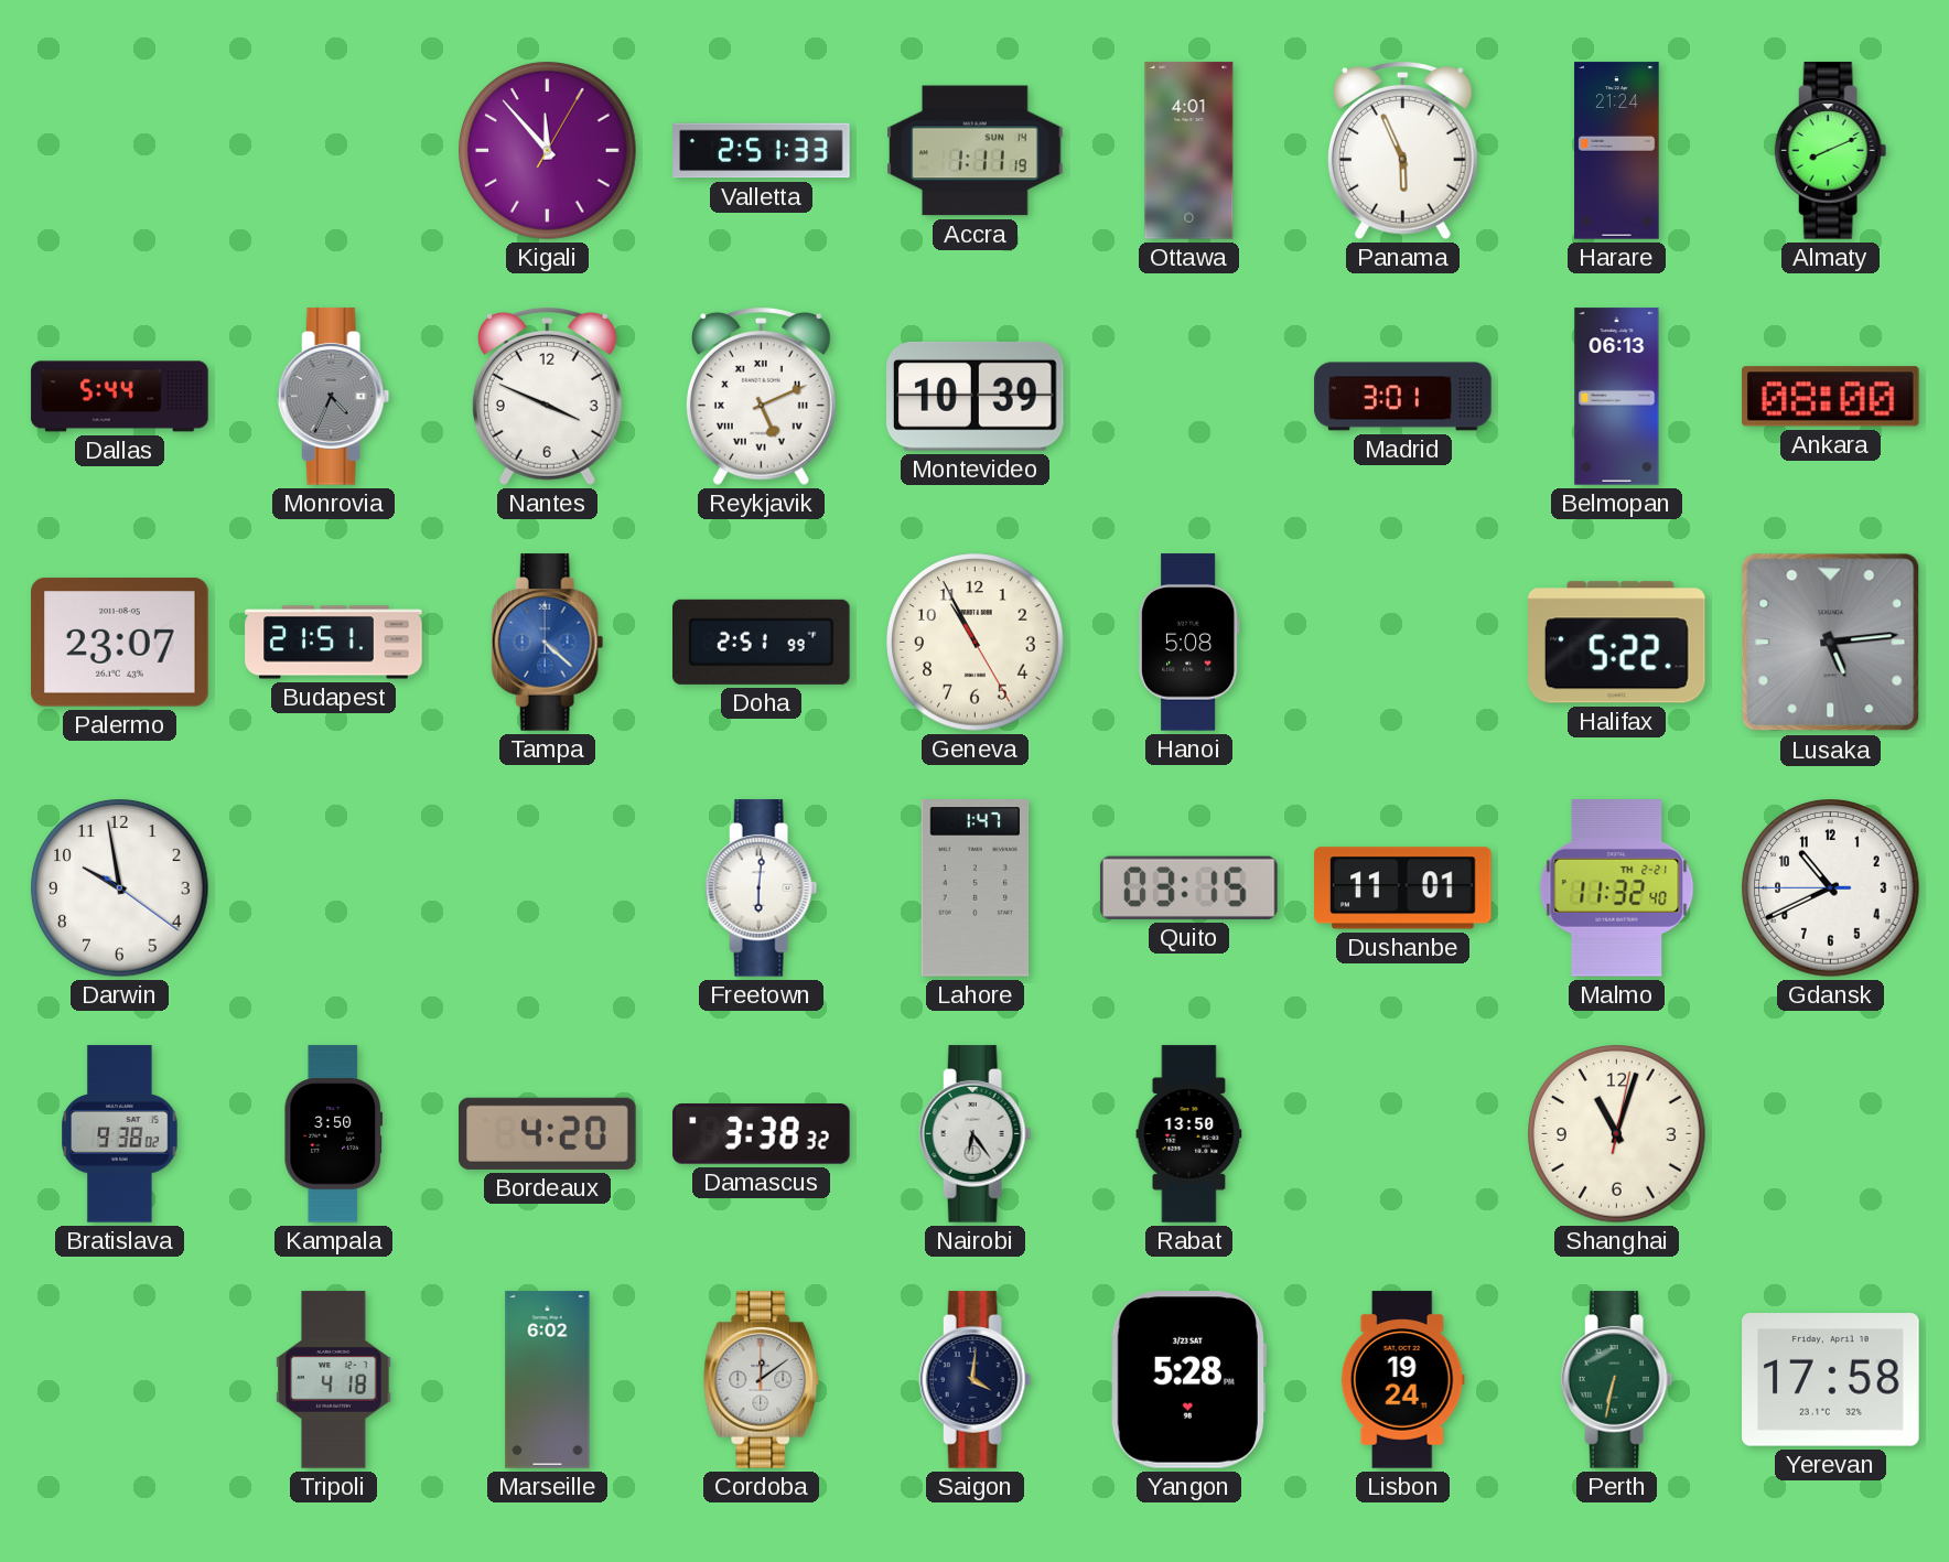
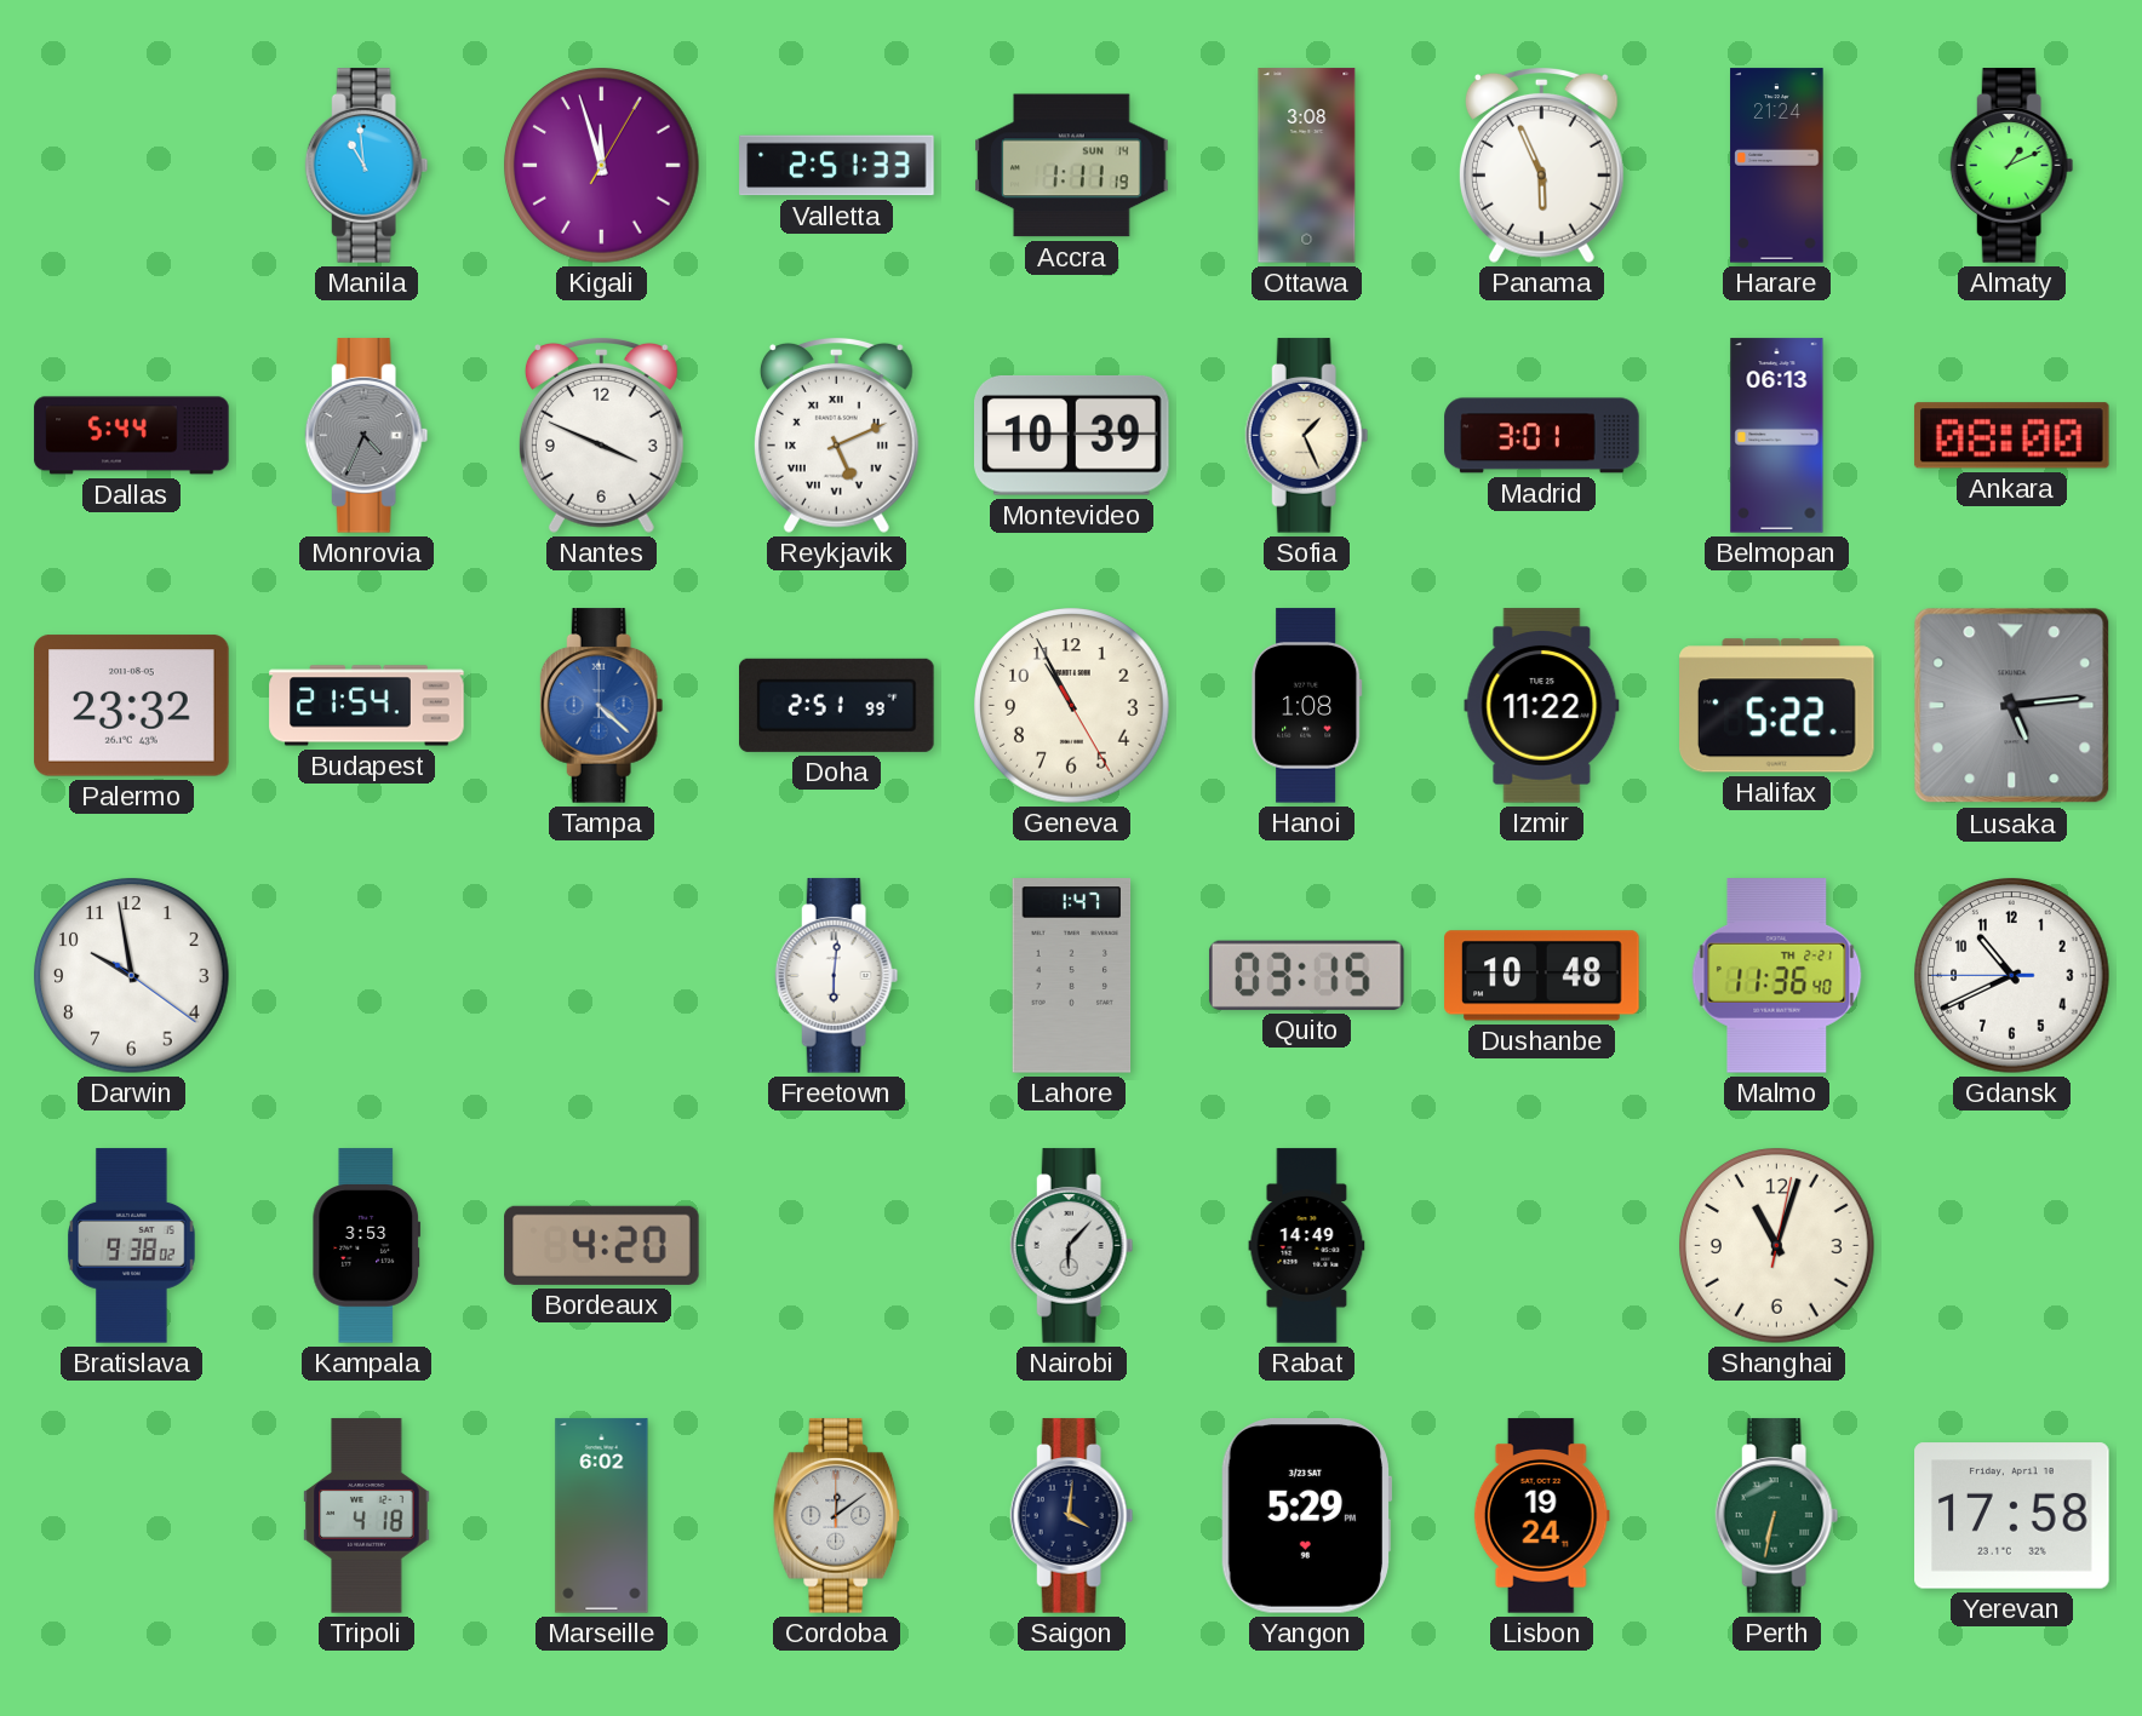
Manila: none -> 10:59
Kigali: 11:53 -> 11:57
Ottawa: 4:01 -> 3:08
Almaty: 8:11 -> 1:11
Sofia: none -> 1:26
Palermo: 23:07 -> 23:32
Budapest: 21:51 -> 21:54
Hanoi: 5:08 -> 1:08
Izmir: none -> 11:22
Dushanbe: 11:01 -> 10:48
Malmo: 11:32 -> 11:36
Kampala: 3:50 -> 3:53
Damascus: 3:38 -> none
Nairobi: 6:24 -> 6:07
Rabat: 13:50 -> 14:49
Yangon: 5:28 -> 5:29
